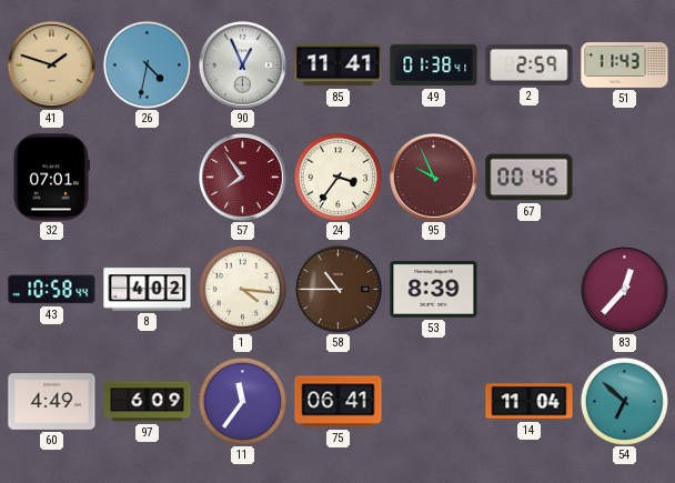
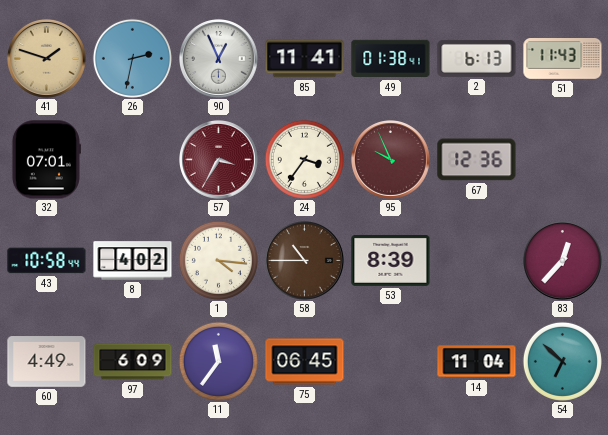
26: 4:32 -> 2:32
2: 2:59 -> 6:13
57: 7:54 -> 3:35
67: 00:46 -> 12:36
75: 06:41 -> 06:45
